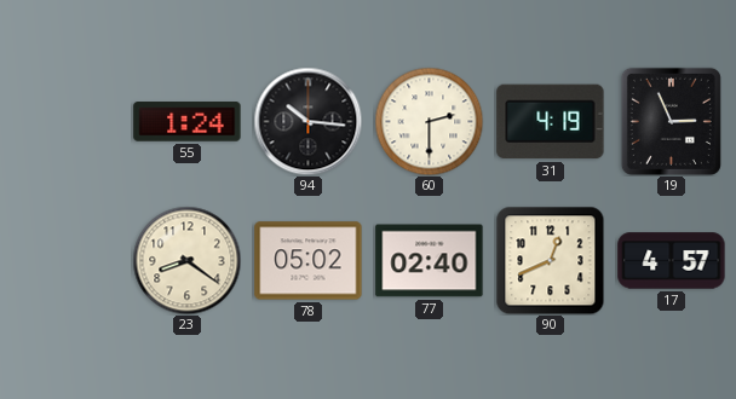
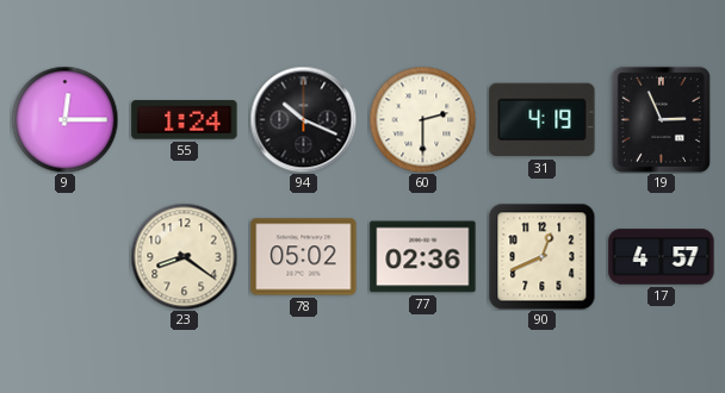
9: none -> 12:15
94: 10:16 -> 10:19
77: 02:40 -> 02:36
